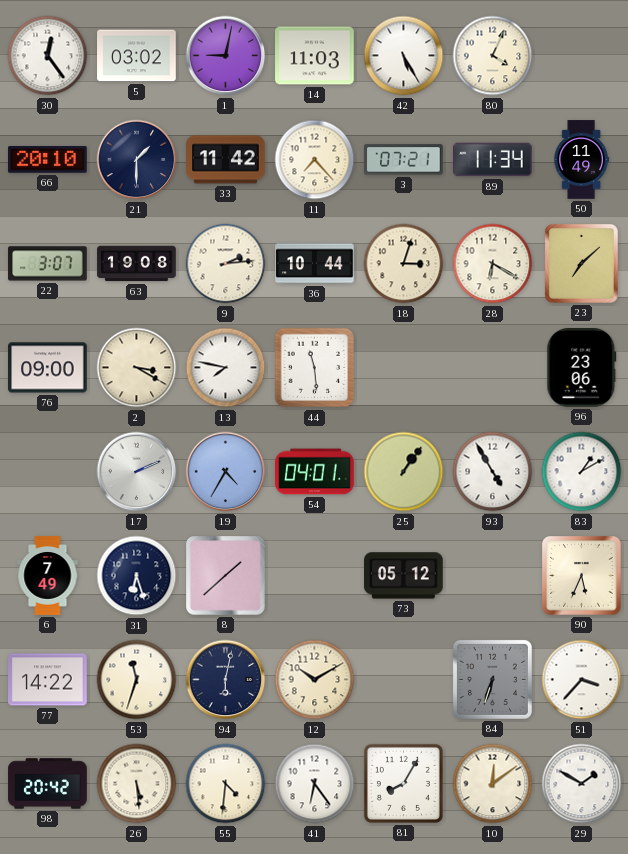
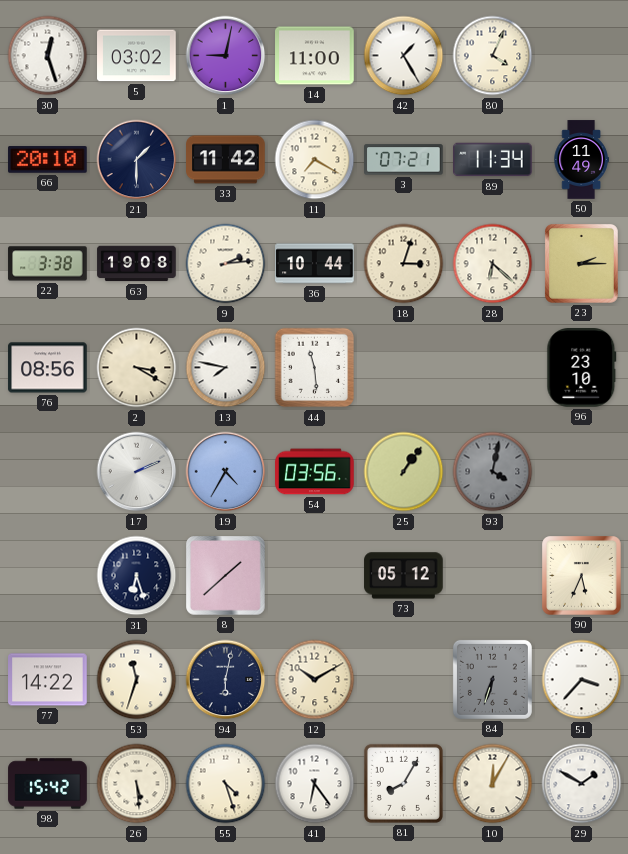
30: 12:24 -> 12:27
14: 11:03 -> 11:00
42: 5:25 -> 1:25
11: 7:23 -> 7:20
22: 3:07 -> 3:38
28: 6:20 -> 6:22
23: 7:08 -> 2:15
76: 09:00 -> 08:56
96: 23:06 -> 23:10
54: 04:01 -> 03:56
93: 4:55 -> 4:02
93 dial: white -> grey
83: 1:10 -> none
6: 7:49 -> none
98: 20:42 -> 15:42
55: 4:31 -> 4:27
10: 12:09 -> 12:05
